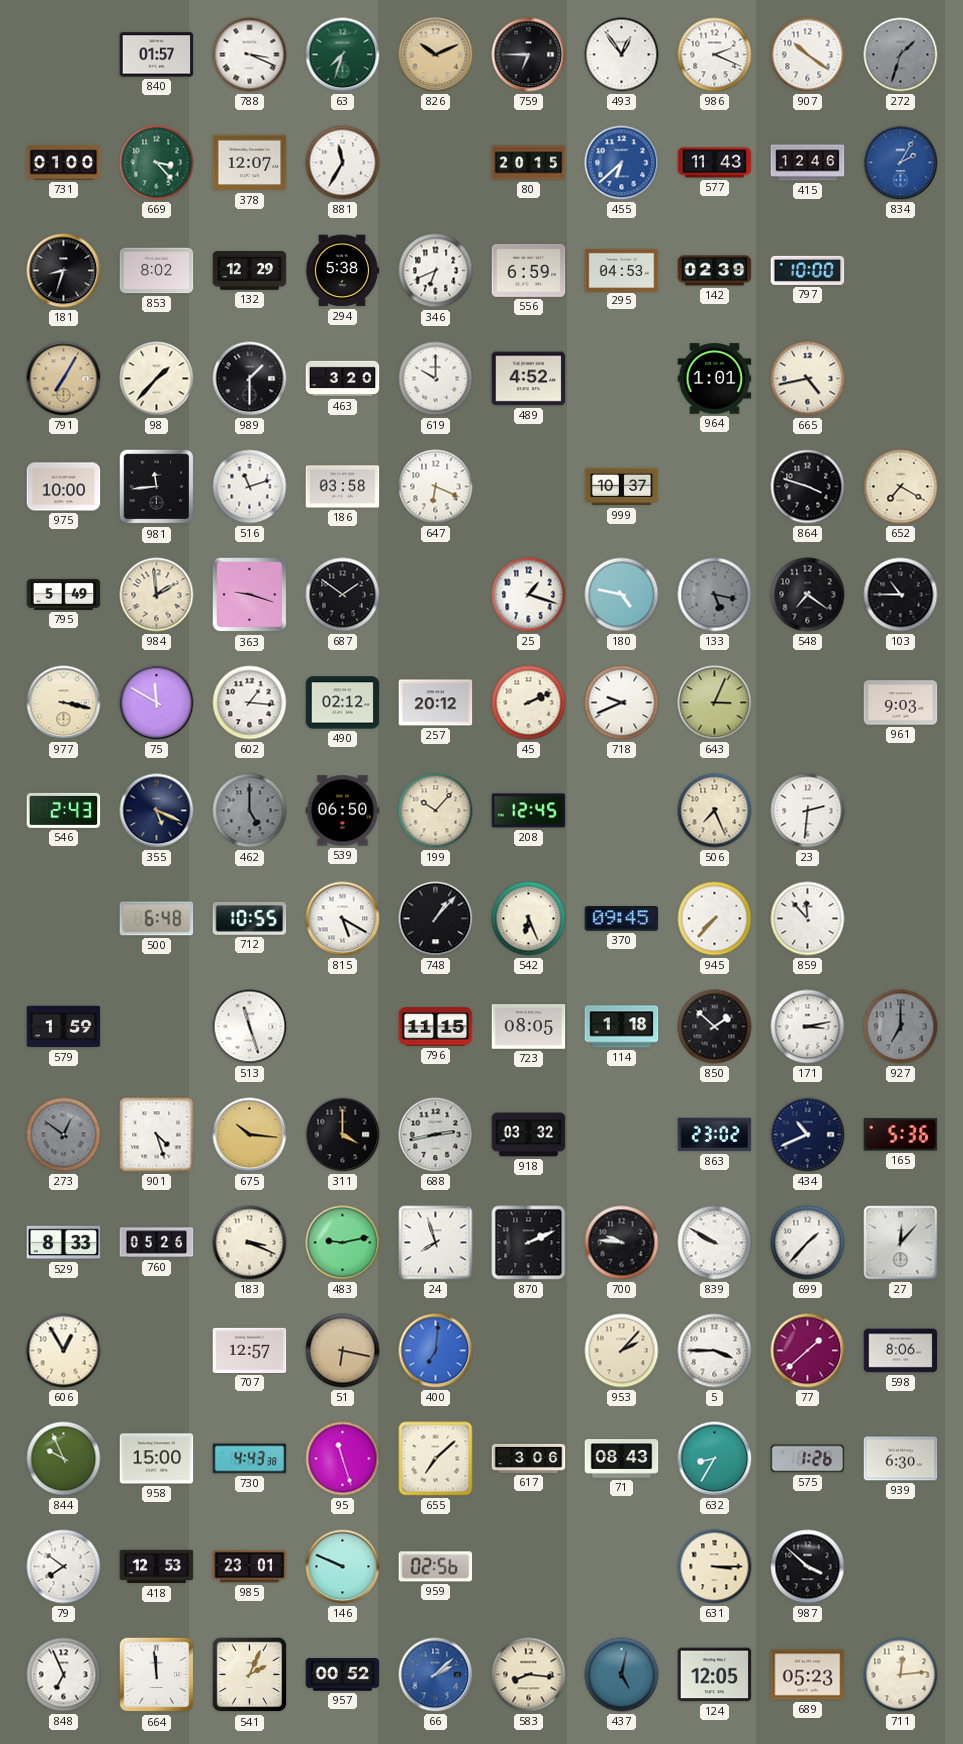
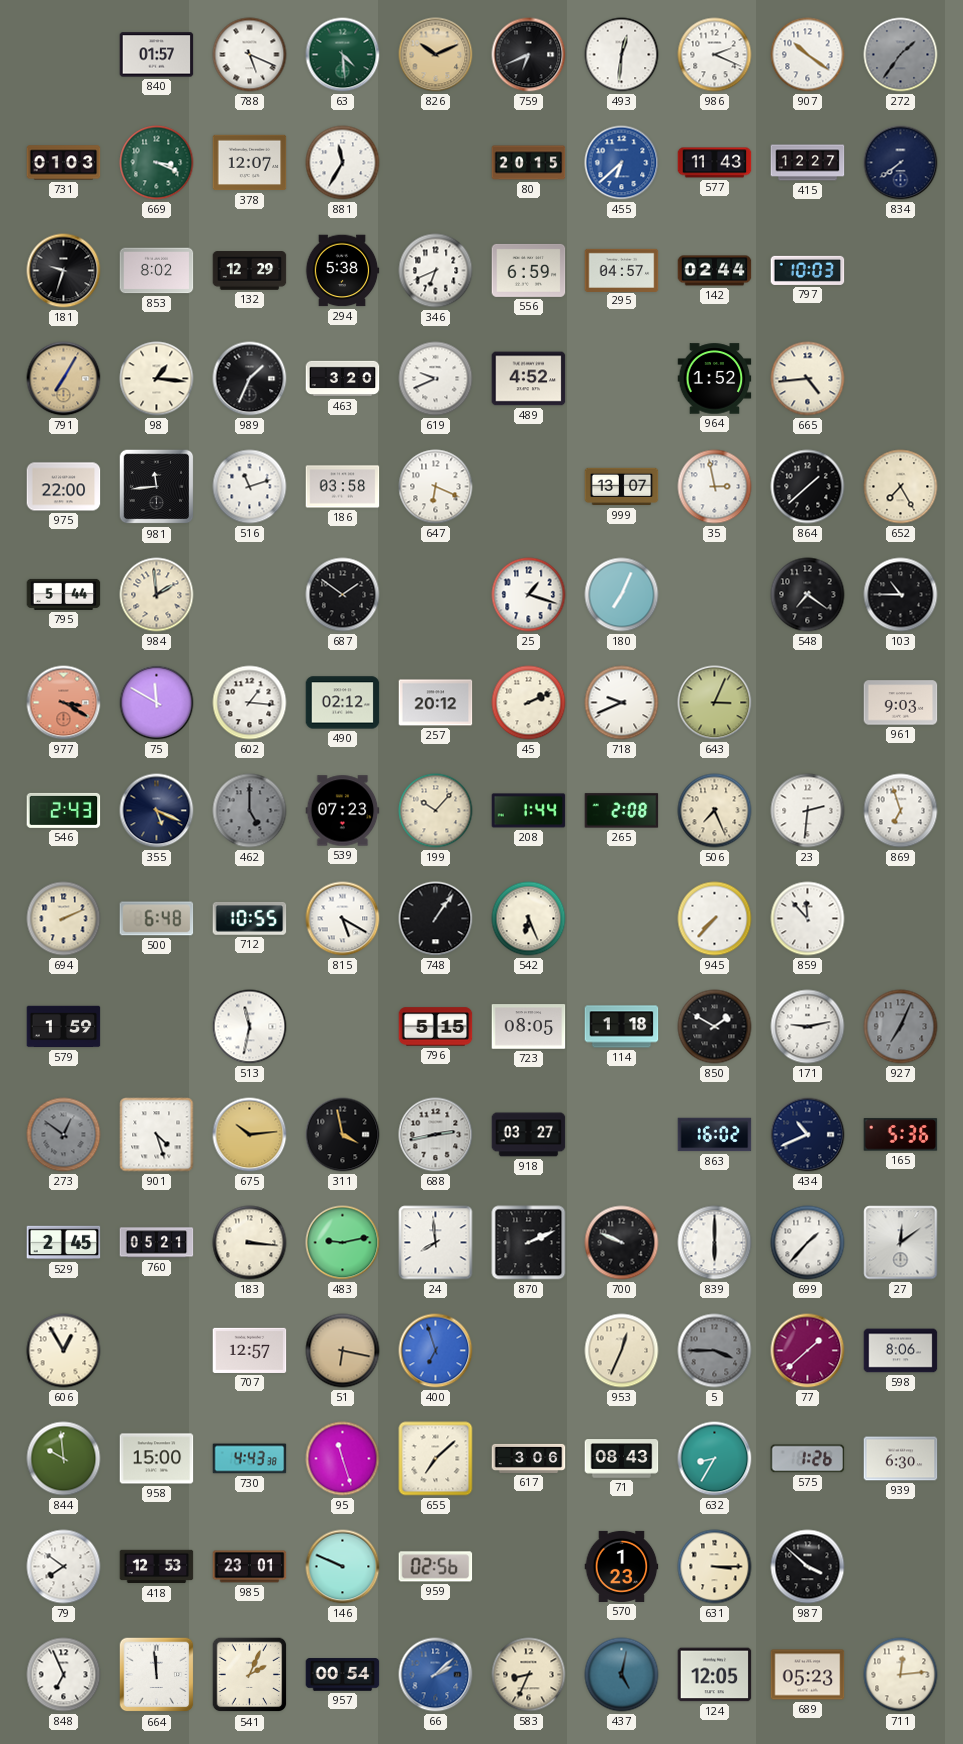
788: 3:19 -> 5:19
63: 7:33 -> 4:29
759: 6:45 -> 6:41
493: 12:54 -> 12:31
272: 1:33 -> 1:36
731: 01:00 -> 01:03
669: 3:23 -> 3:19
415: 12:46 -> 12:27
834: 2:05 -> 7:39
834 dial: blue -> navy
181: 8:33 -> 9:33
295: 04:53 -> 04:57
142: 02:39 -> 02:44
797: 10:00 -> 10:03
98: 1:37 -> 1:16
989: 1:30 -> 1:34
619: 10:00 -> 9:41
964: 1:01 -> 1:52
665: 4:43 -> 4:44
975: 10:00 -> 22:00
999: 10:37 -> 13:07
35: none -> 2:58
864: 3:48 -> 1:38
652: 7:20 -> 7:25
795: 5:49 -> 5:44
363: 9:18 -> none
180: 4:47 -> 7:04
133: 5:17 -> none
977: 3:17 -> 3:20
977 dial: cream -> salmon
539: 06:50 -> 07:23
208: 12:45 -> 1:44
265: none -> 2:08
869: none -> 6:57
694: none -> 2:11
748: 1:07 -> 1:06
370: 09:45 -> none
513: 11:27 -> 11:32
796: 11:15 -> 5:15
850: 1:52 -> 1:50
171: 3:13 -> 9:13
927: 7:00 -> 7:04
675: 10:16 -> 10:14
311: 4:00 -> 3:58
918: 03:32 -> 03:27
863: 23:02 -> 16:02
529: 8:33 -> 2:45
760: 05:26 -> 05:21
183: 3:19 -> 3:16
24: 7:57 -> 7:59
700: 9:46 -> 9:49
839: 9:50 -> 6:00
27: 12:07 -> 12:09
400: 7:01 -> 6:57
953: 2:07 -> 12:34
5 dial: white -> grey
844: 9:56 -> 9:59
570: none -> 1:23
957: 00:52 -> 00:54
583: 8:16 -> 8:34
